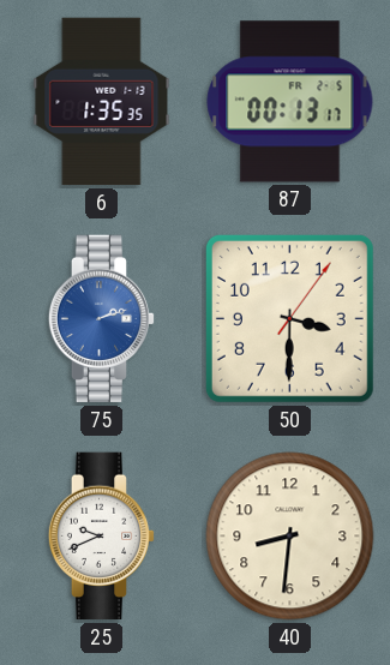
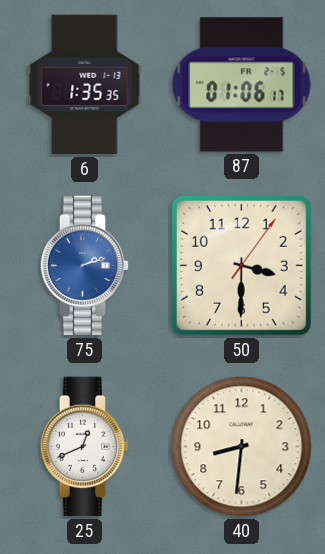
87: 00:13 -> 01:06
25: 9:41 -> 12:41
